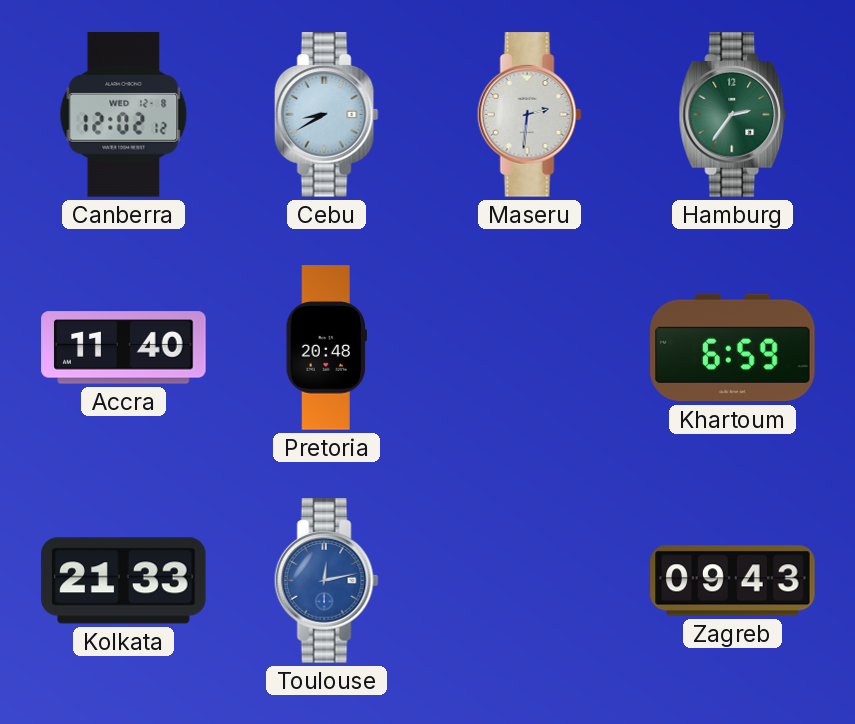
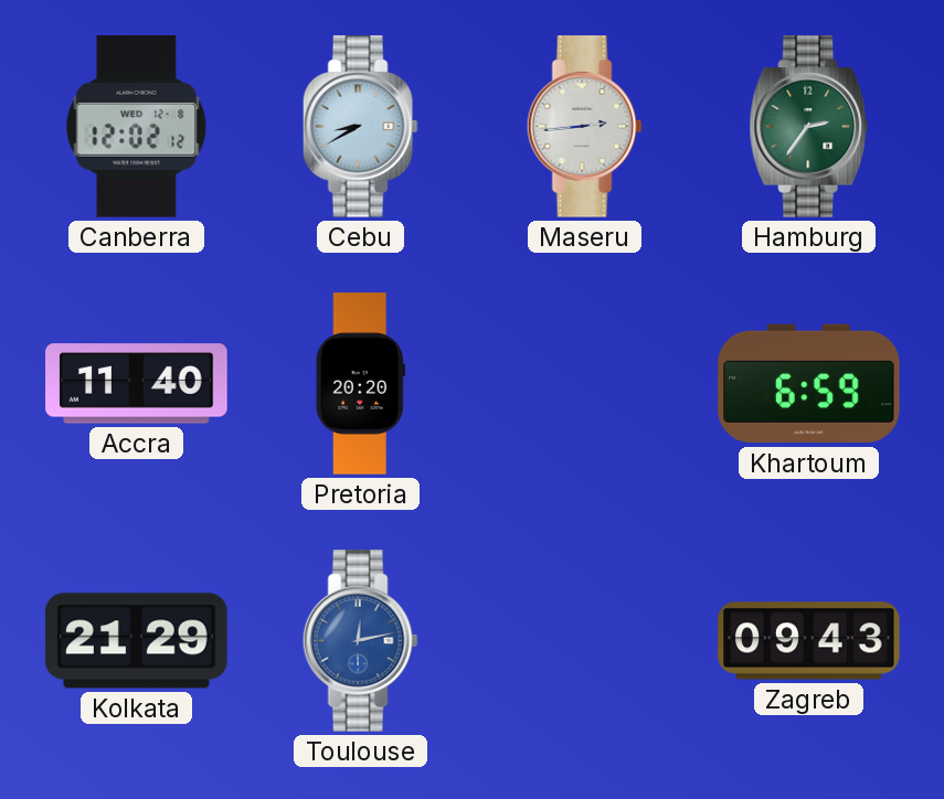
Maseru: 2:31 -> 2:44
Pretoria: 20:48 -> 20:20
Kolkata: 21:33 -> 21:29
